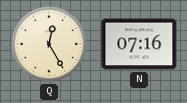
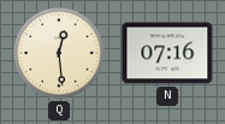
Q: 12:25 -> 12:29
